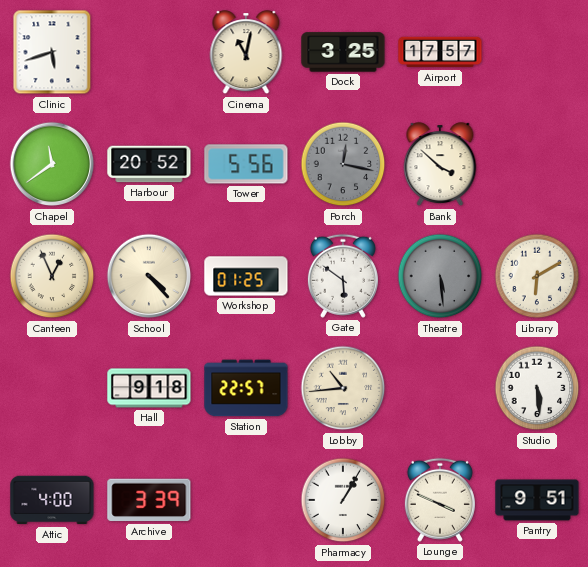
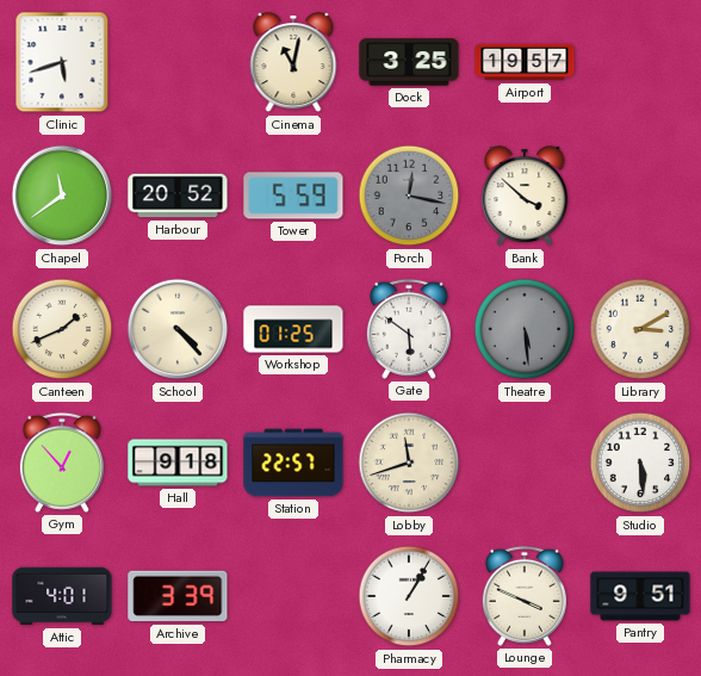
Airport: 17:57 -> 19:57
Tower: 5:56 -> 5:59
Canteen: 12:56 -> 1:41
Library: 6:10 -> 3:10
Gym: none -> 12:53
Lobby: 10:44 -> 11:42
Attic: 4:00 -> 4:01
